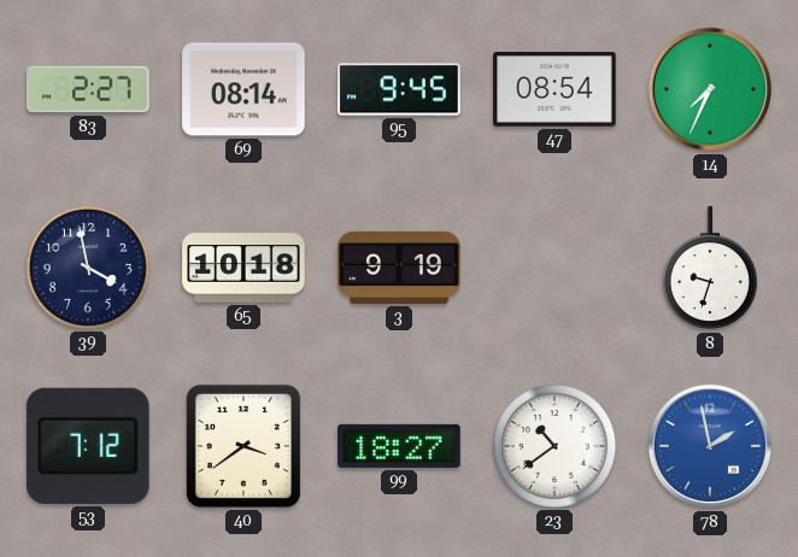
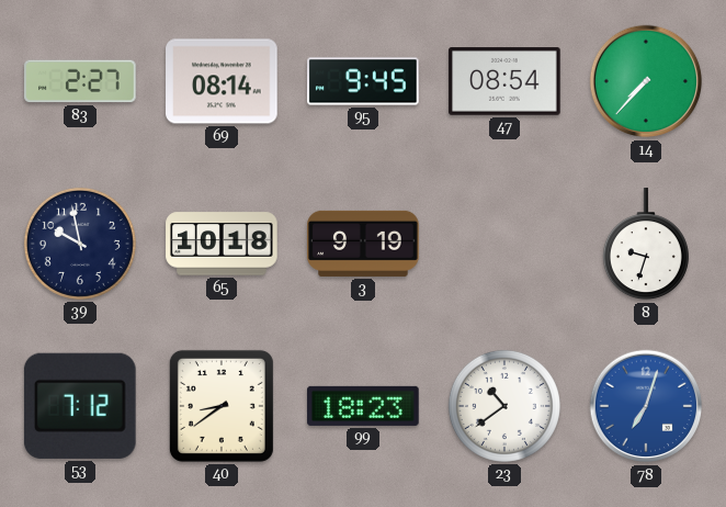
14: 7:34 -> 7:37
39: 3:58 -> 9:58
40: 3:39 -> 8:39
99: 18:27 -> 18:23
78: 1:58 -> 7:03
